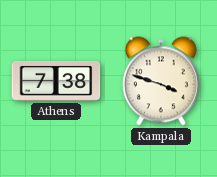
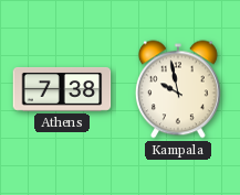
Kampala: 3:48 -> 9:58
